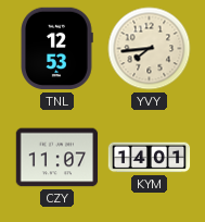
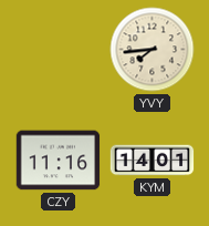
TNL: 12:53 -> none
CZY: 11:07 -> 11:16
